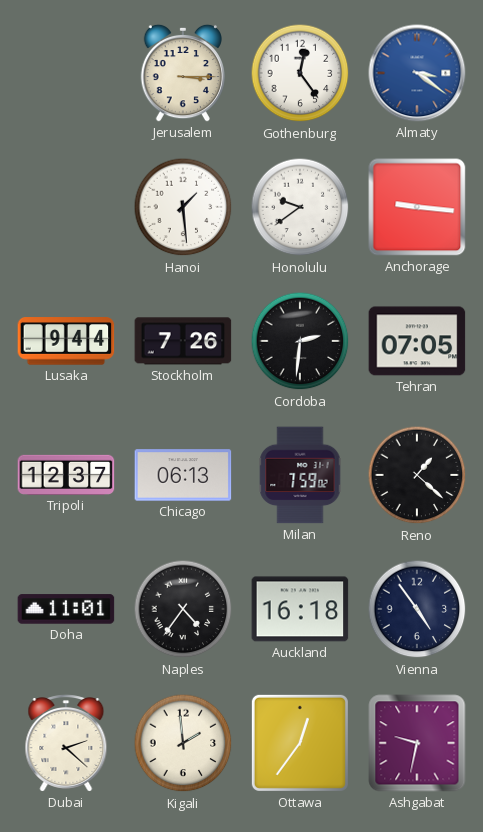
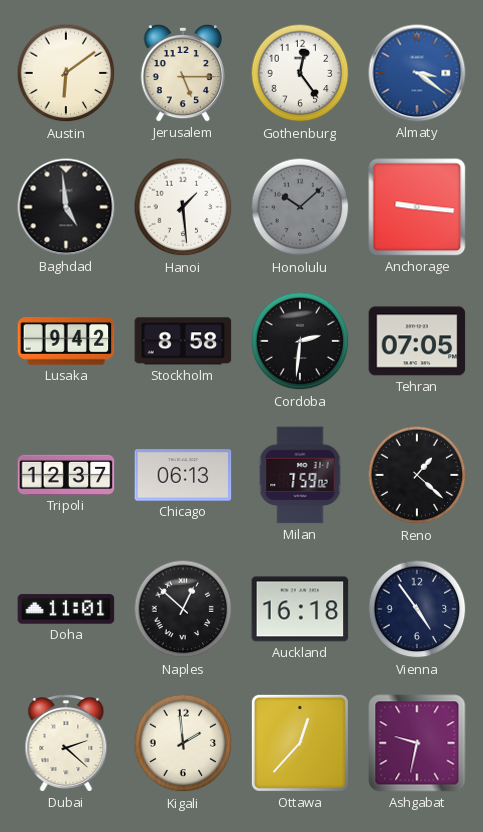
Austin: none -> 6:09
Jerusalem: 3:15 -> 5:15
Baghdad: none -> 4:59
Honolulu: 9:39 -> 10:08
Honolulu dial: white -> grey
Lusaka: 9:44 -> 9:42
Stockholm: 7:26 -> 8:58
Naples: 4:36 -> 12:52
Ottawa: 12:36 -> 12:37
